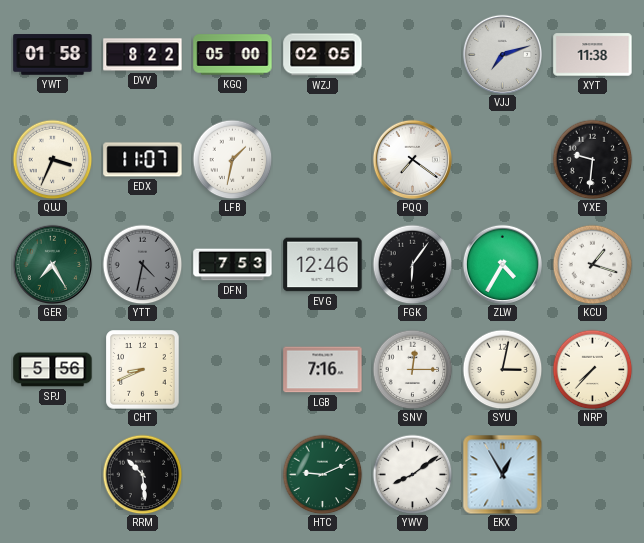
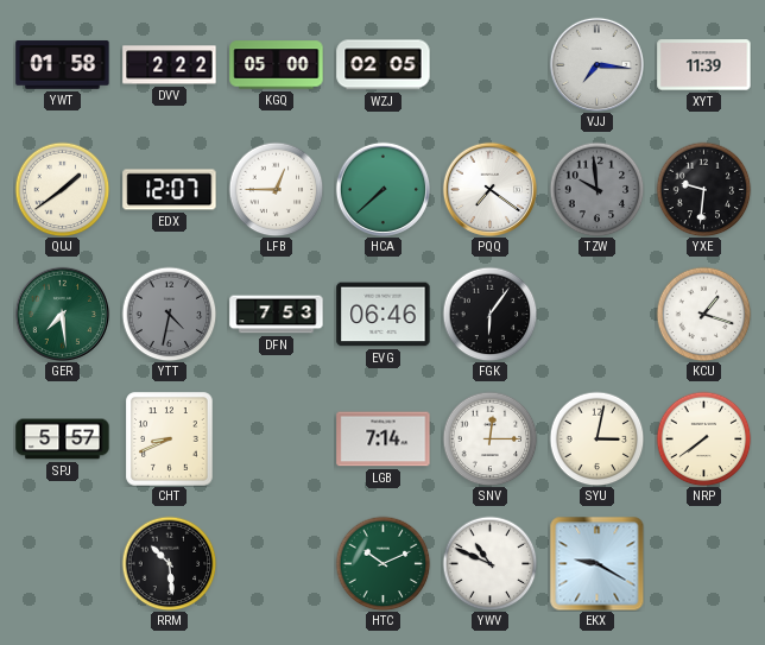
DVV: 8:22 -> 2:22
VJJ: 7:12 -> 7:16
XYT: 11:38 -> 11:39
QUJ: 3:34 -> 1:39
EDX: 11:07 -> 12:07
LFB: 1:32 -> 12:45
HCA: none -> 7:38
TZW: none -> 9:59
GER: 7:25 -> 7:29
EVG: 12:46 -> 06:46
ZLW: 4:35 -> none
SPJ: 5:56 -> 5:57
LGB: 7:16 -> 7:14
NRP: 7:37 -> 7:39
HTC: 9:11 -> 10:11
YWV: 8:09 -> 10:49
EKX: 12:55 -> 9:20
